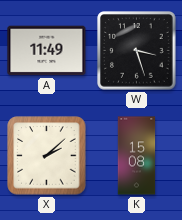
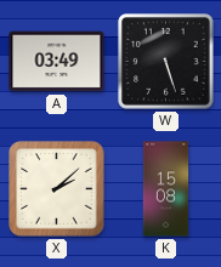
A: 11:49 -> 03:49
W: 3:27 -> 5:27
